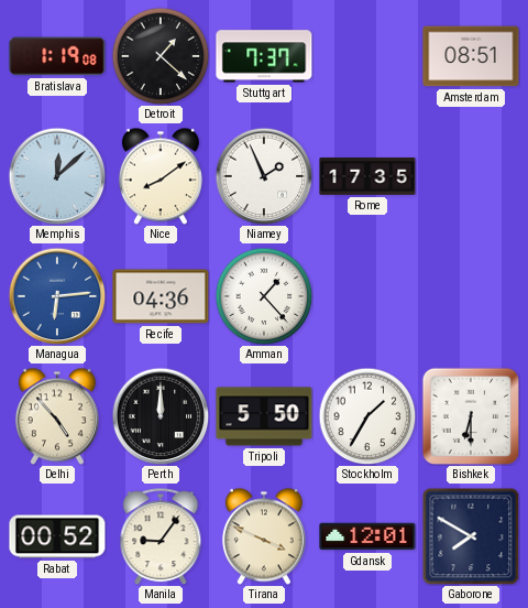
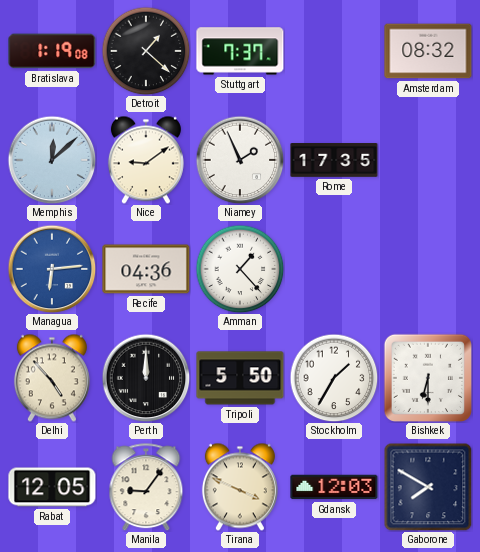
Amsterdam: 08:51 -> 08:32
Nice: 8:09 -> 9:09
Rabat: 00:52 -> 12:05
Gdansk: 12:01 -> 12:03
